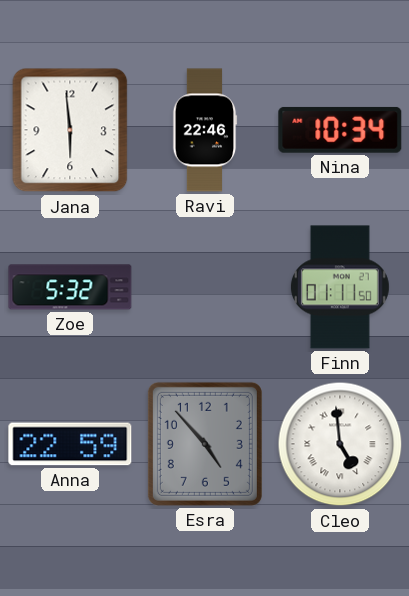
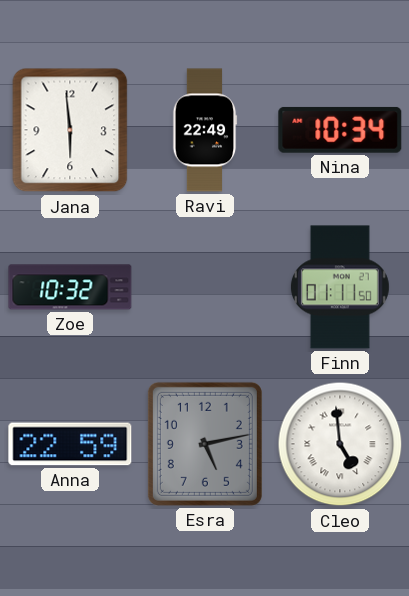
Ravi: 22:46 -> 22:49
Zoe: 5:32 -> 10:32
Esra: 4:53 -> 5:13
